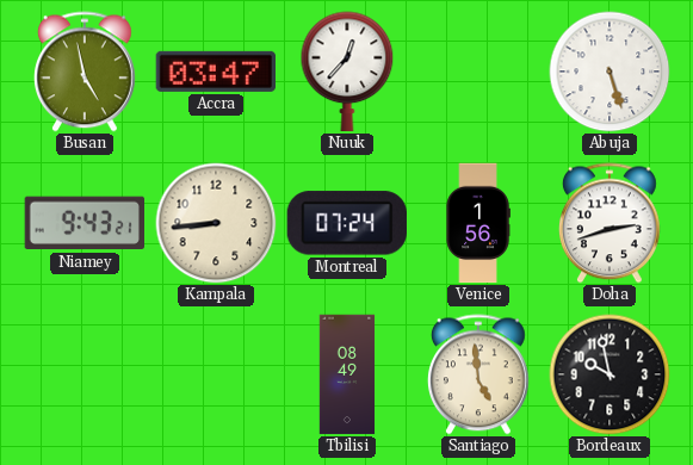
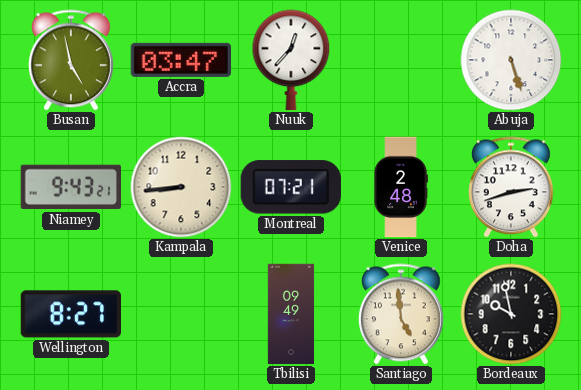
Montreal: 07:24 -> 07:21
Venice: 1:56 -> 2:48
Wellington: none -> 8:27
Tbilisi: 08:49 -> 09:49
